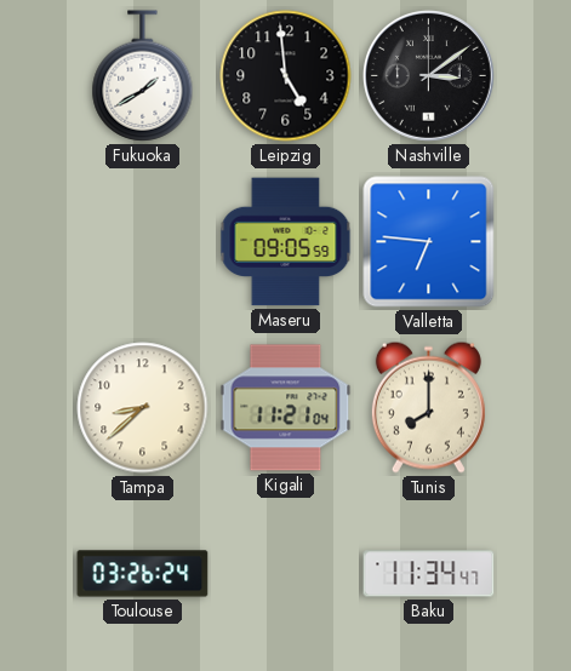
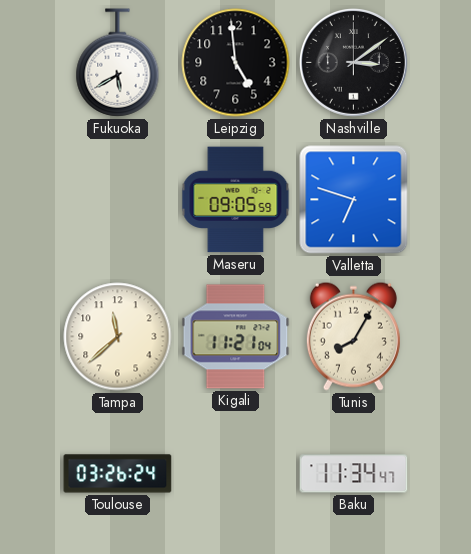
Fukuoka: 1:40 -> 5:40
Valletta: 6:46 -> 6:48
Tampa: 8:38 -> 11:38
Tunis: 8:00 -> 8:05
